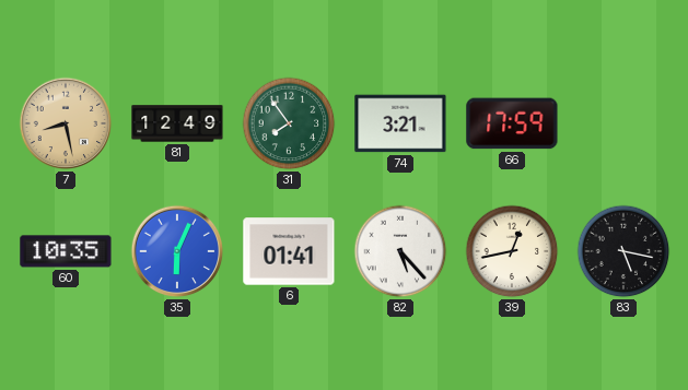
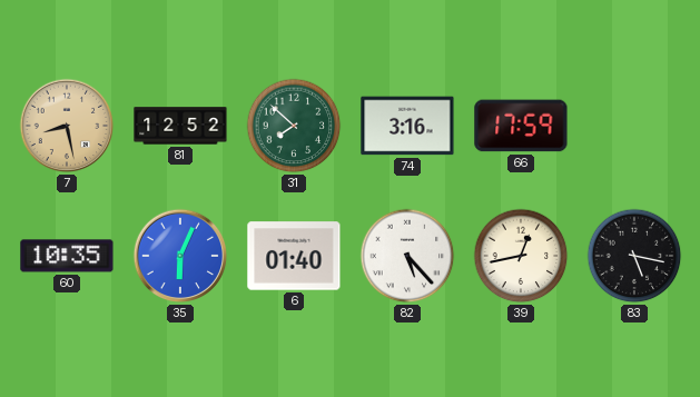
81: 12:49 -> 12:52
31: 7:54 -> 7:52
74: 3:21 -> 3:16
6: 01:41 -> 01:40
